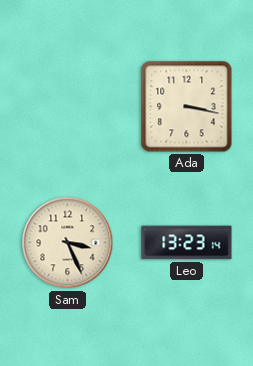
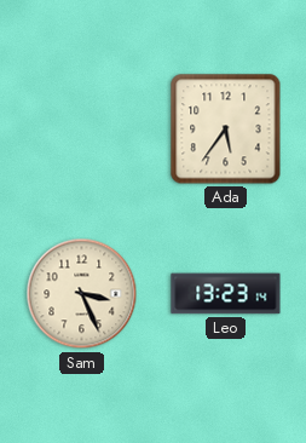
Ada: 3:17 -> 5:36
